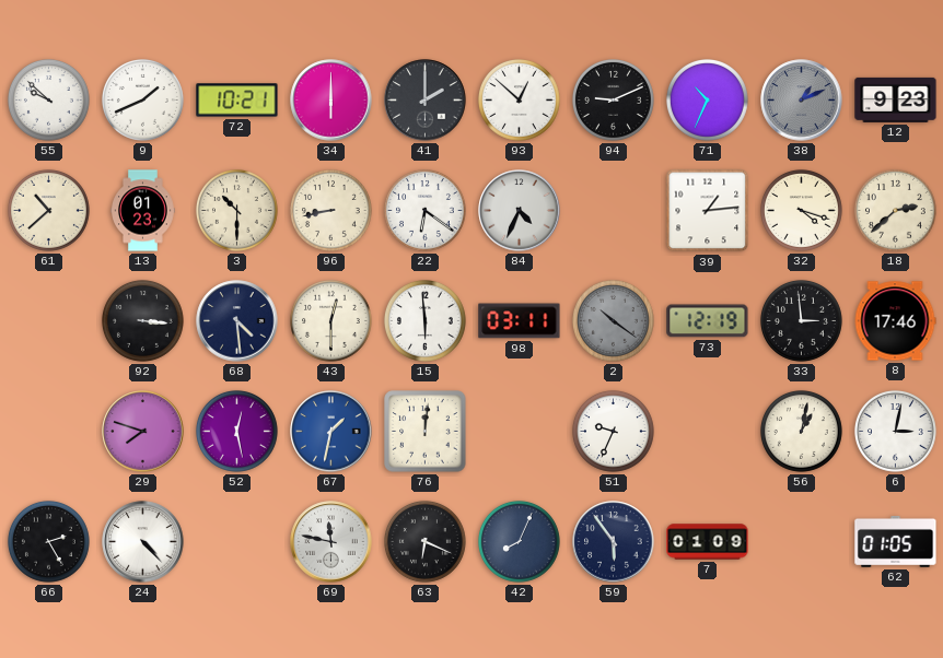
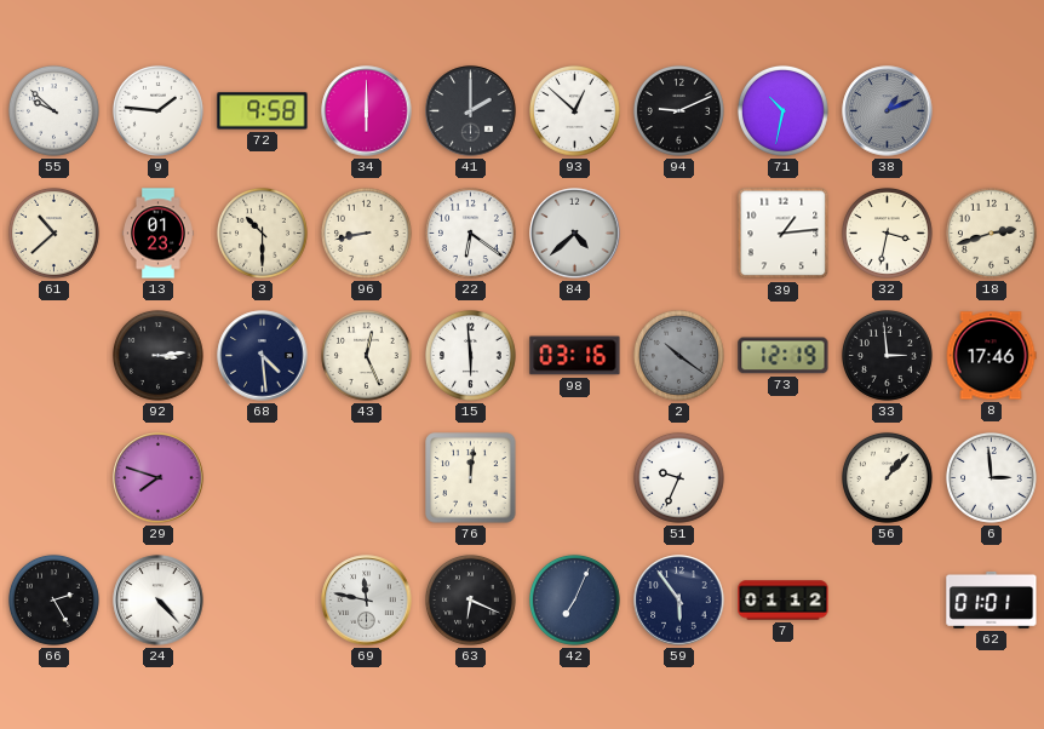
9: 1:41 -> 1:46
72: 10:21 -> 9:58
71: 10:34 -> 10:32
12: 9:23 -> none
84: 4:34 -> 4:38
32: 4:18 -> 3:32
18: 2:38 -> 2:42
92: 3:16 -> 3:14
43: 12:30 -> 12:26
98: 03:11 -> 03:16
52: 12:28 -> none
67: 1:32 -> none
56: 1:02 -> 1:07
6: 3:02 -> 2:59
42: 8:04 -> 7:04
7: 01:09 -> 01:12
62: 01:05 -> 01:01
